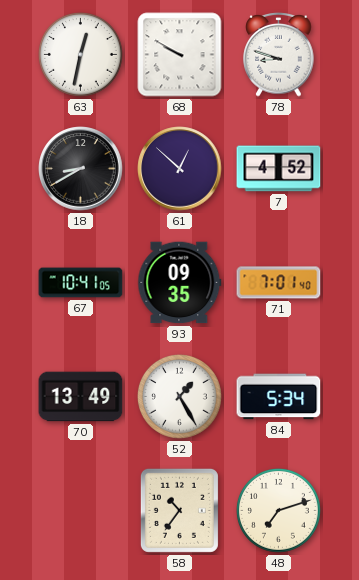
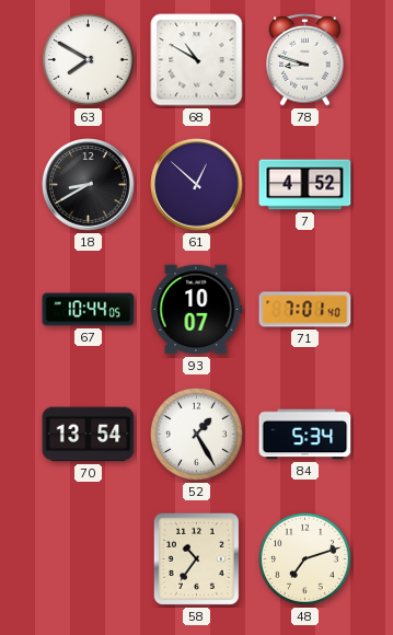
63: 12:32 -> 7:50
68: 9:50 -> 10:50
67: 10:41 -> 10:44
93: 09:35 -> 10:07
70: 13:49 -> 13:54
